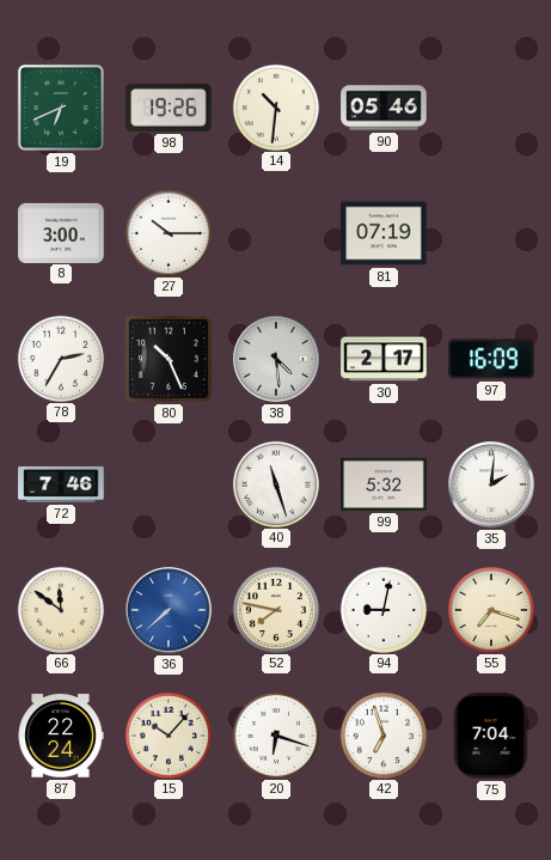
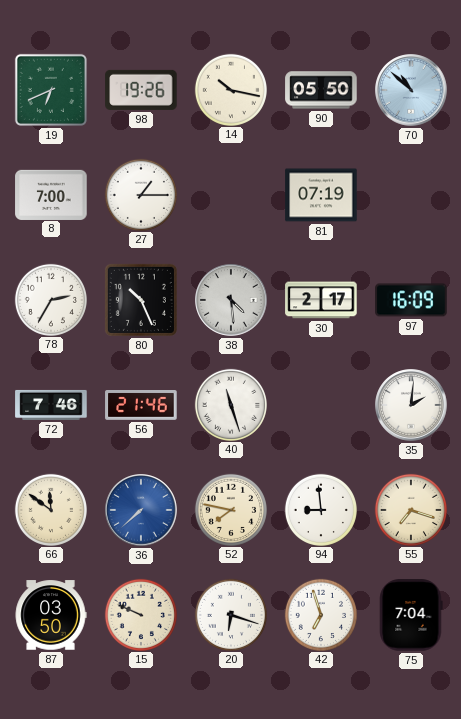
14: 10:31 -> 10:17
90: 05:46 -> 05:50
70: none -> 10:52
8: 3:00 -> 7:00
27: 10:15 -> 1:15
56: none -> 21:46
99: 5:32 -> none
94: 9:02 -> 8:59
87: 22:24 -> 03:50
15: 10:07 -> 9:49
